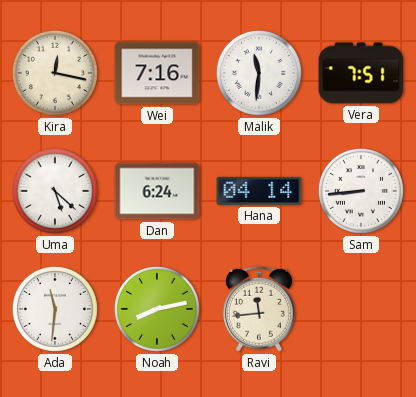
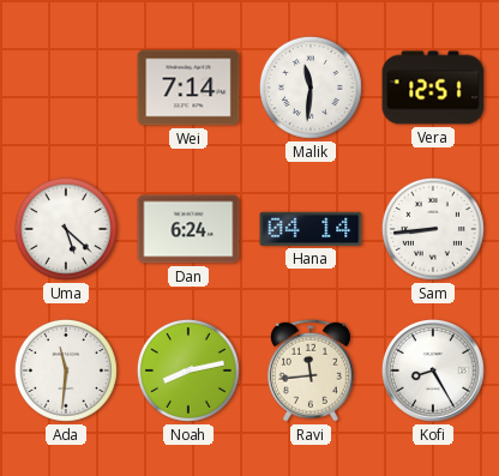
Kira: 12:17 -> none
Wei: 7:16 -> 7:14
Vera: 7:51 -> 12:51
Kofi: none -> 8:25
